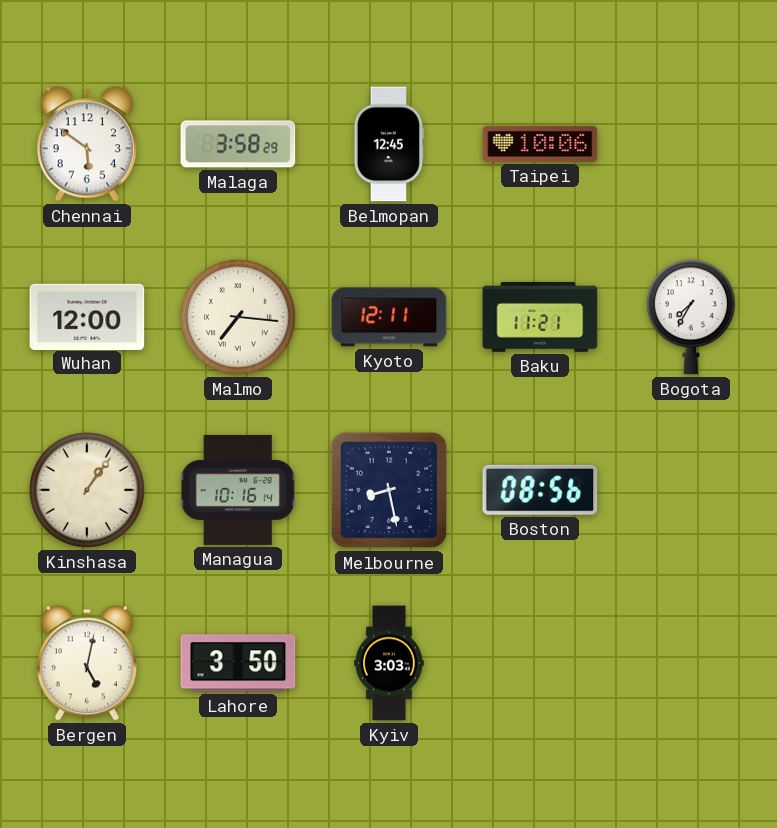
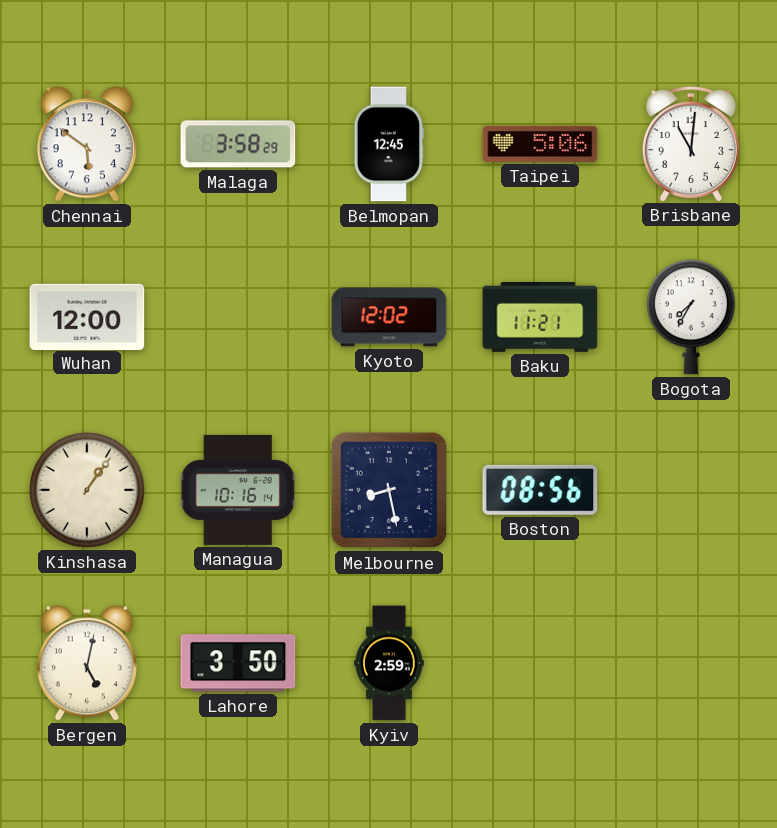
Taipei: 10:06 -> 5:06
Brisbane: none -> 11:01
Malmo: 7:16 -> none
Kyoto: 12:11 -> 12:02
Kyiv: 3:03 -> 2:59
